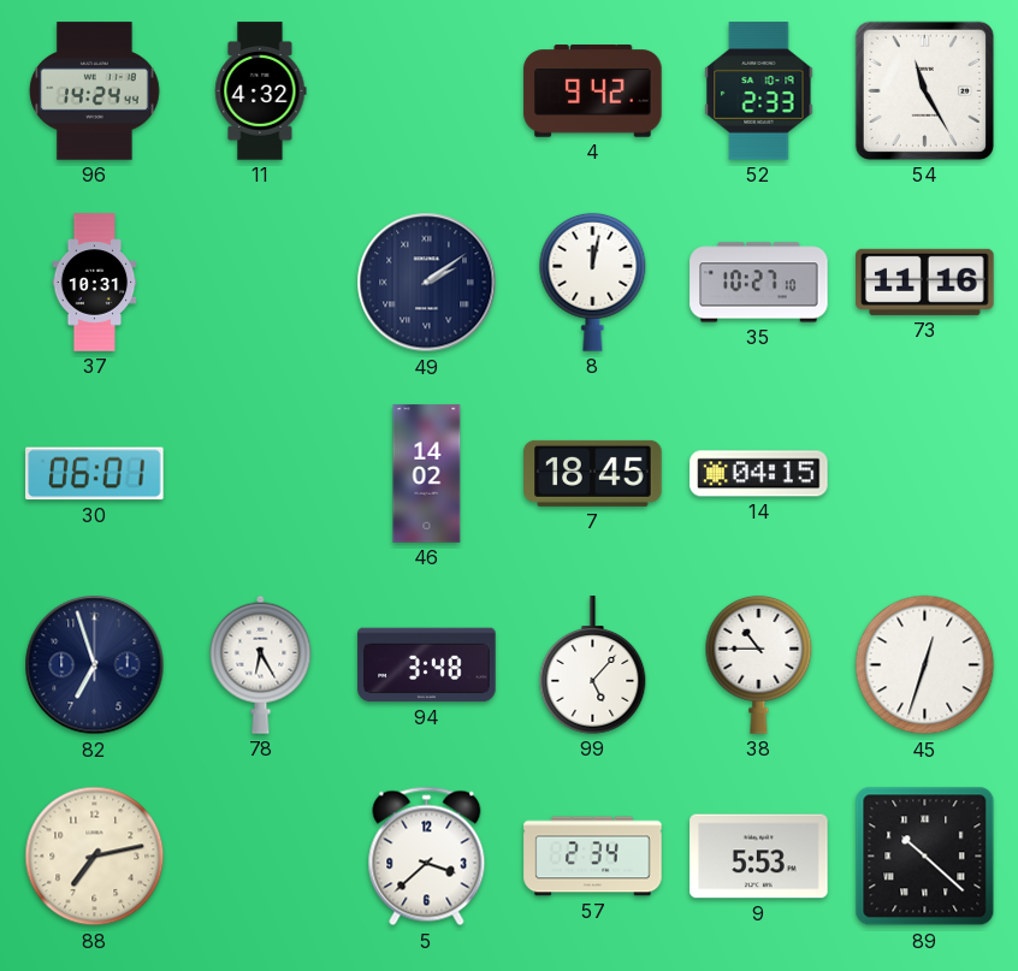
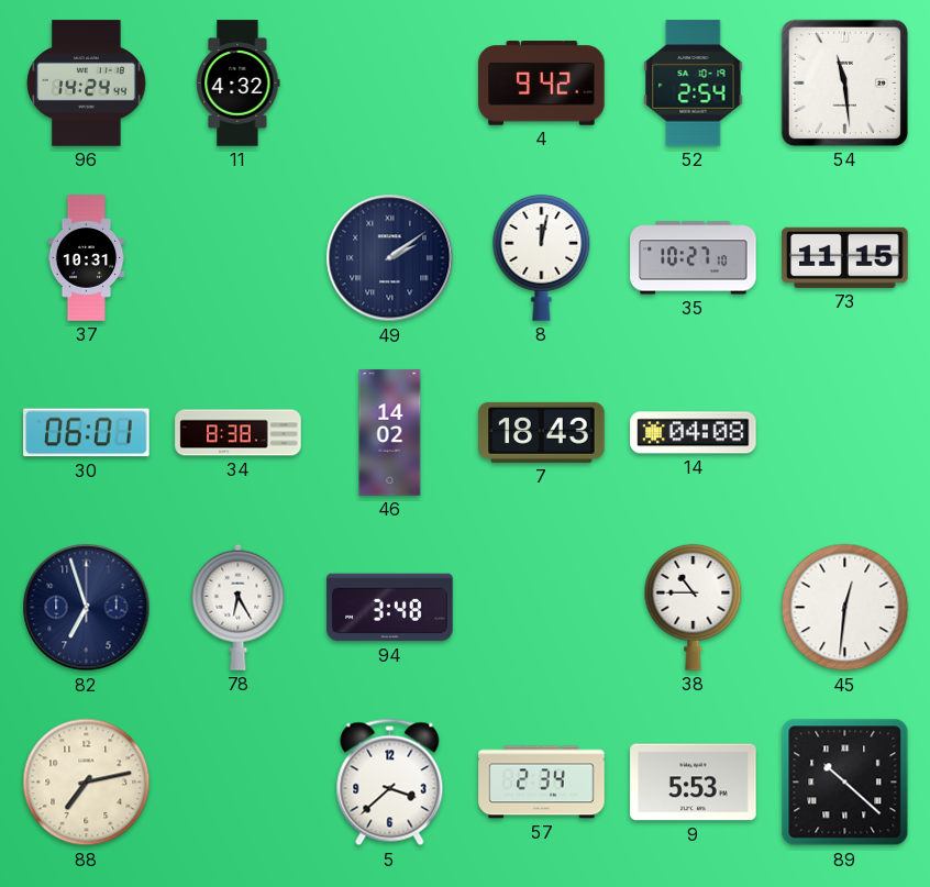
52: 2:33 -> 2:54
54: 11:25 -> 11:29
73: 11:16 -> 11:15
34: none -> 8:38
7: 18:45 -> 18:43
14: 04:15 -> 04:08
99: 5:07 -> none
45: 12:33 -> 12:31
